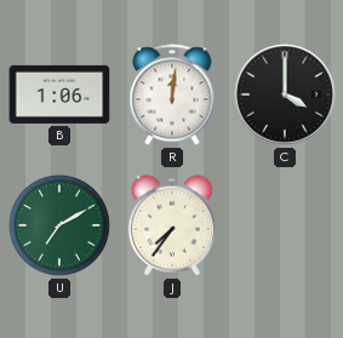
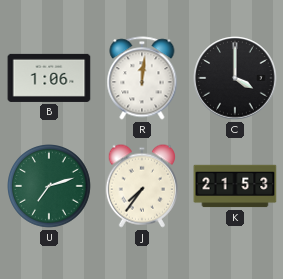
U: 7:10 -> 7:12
K: none -> 21:53
